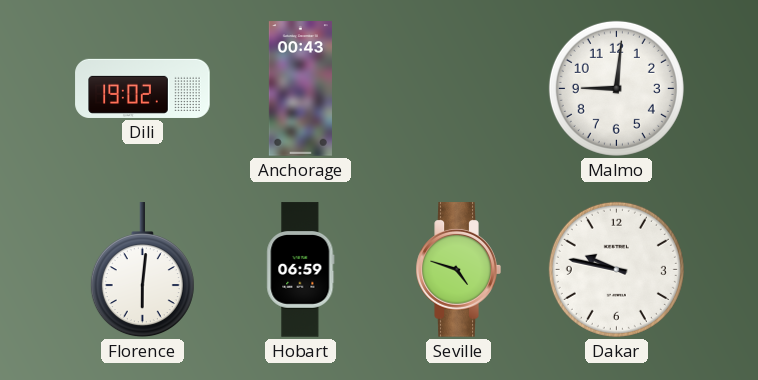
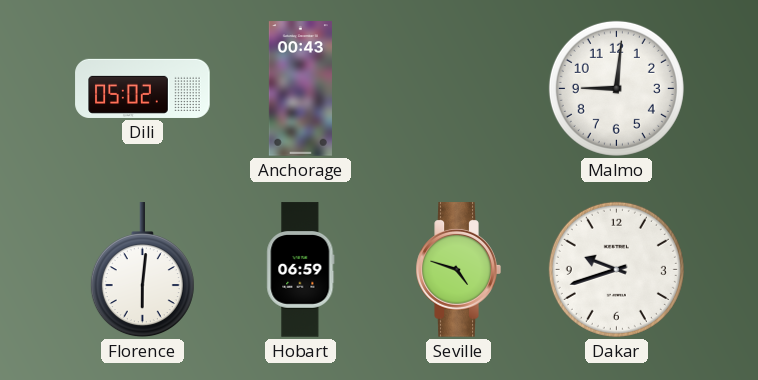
Dili: 19:02 -> 05:02
Dakar: 9:47 -> 9:42
